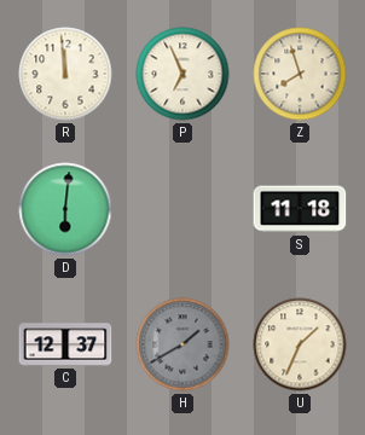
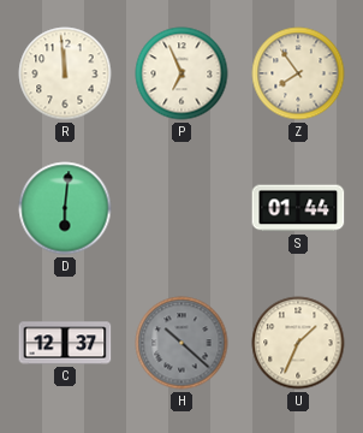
Z: 7:57 -> 7:54
S: 11:18 -> 01:44
H: 1:40 -> 10:22
